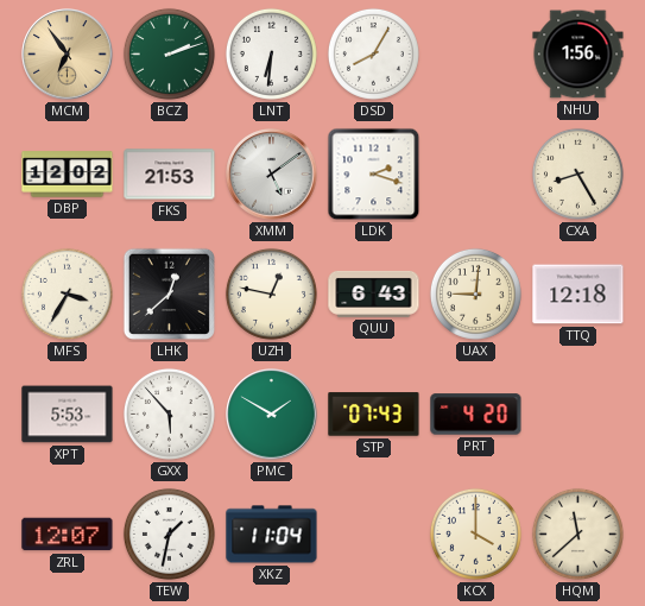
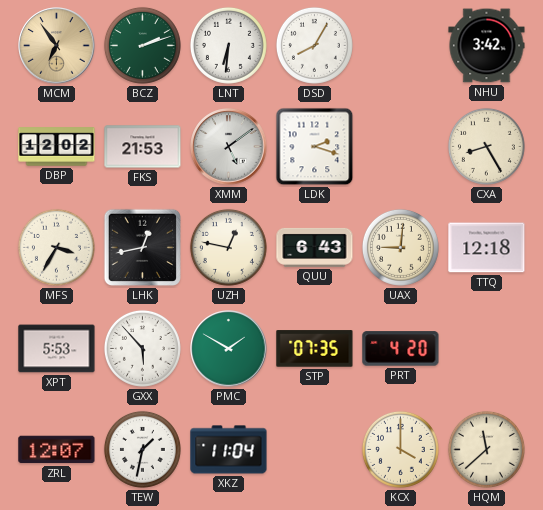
NHU: 1:56 -> 3:42
LHK: 12:38 -> 12:43
STP: 07:43 -> 07:35
